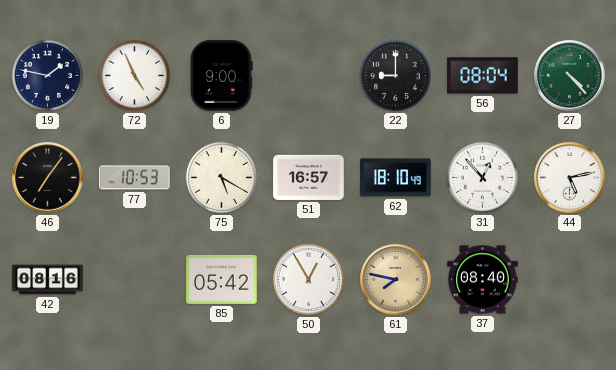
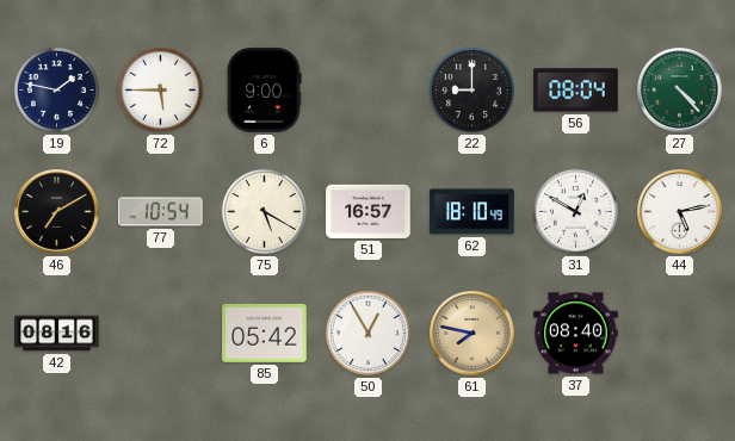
72: 4:56 -> 5:45
46: 7:06 -> 7:10
77: 10:53 -> 10:54
31: 12:53 -> 12:50
